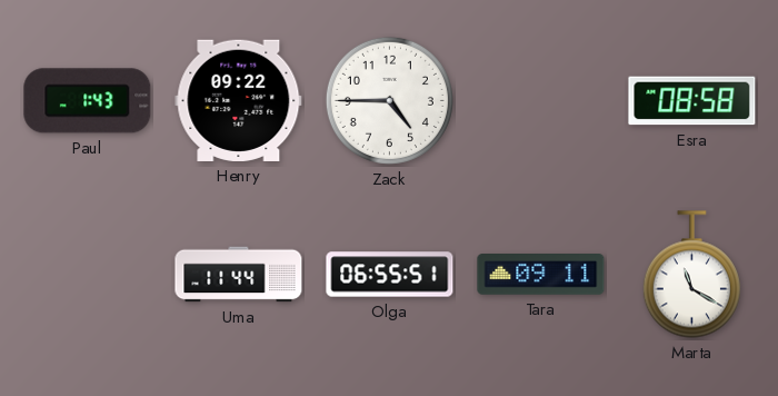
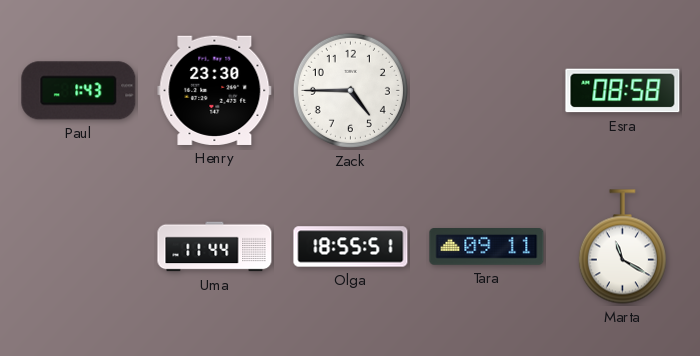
Henry: 09:22 -> 23:30
Olga: 06:55 -> 18:55
